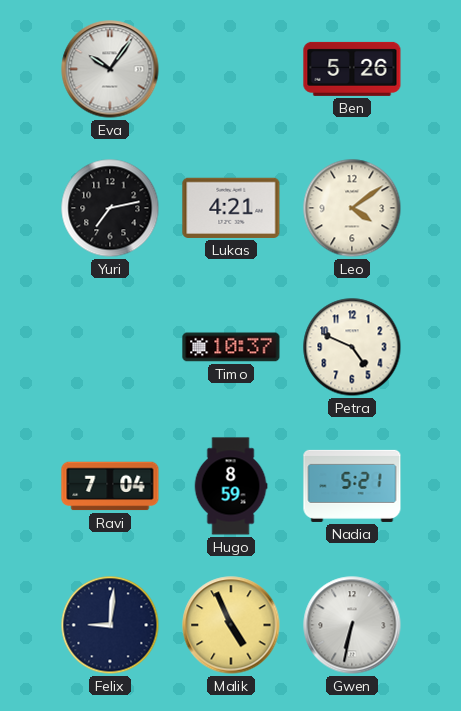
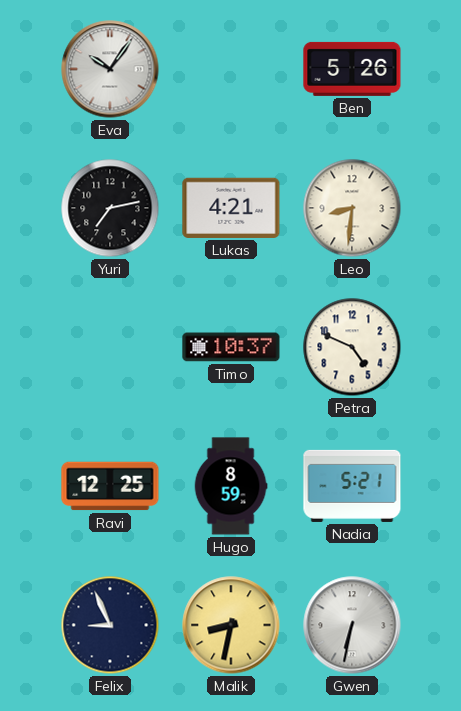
Leo: 4:09 -> 8:31
Ravi: 7:04 -> 12:25
Felix: 9:01 -> 8:56
Malik: 4:56 -> 8:32
